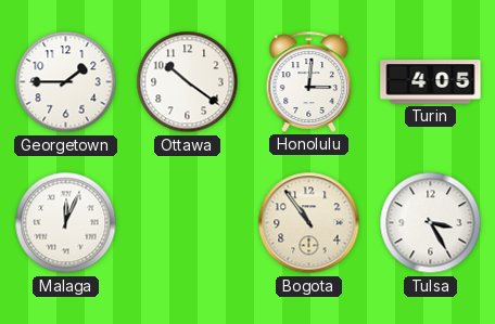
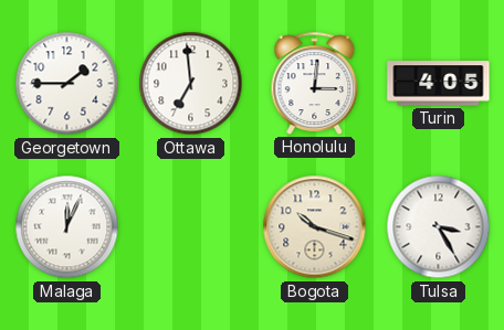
Ottawa: 10:21 -> 6:59
Bogota: 10:54 -> 10:18
